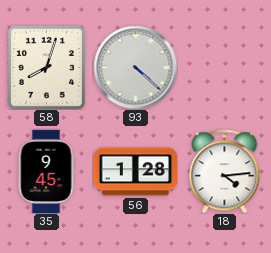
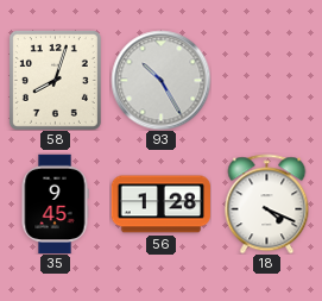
93: 4:22 -> 10:25
18: 4:14 -> 4:19
